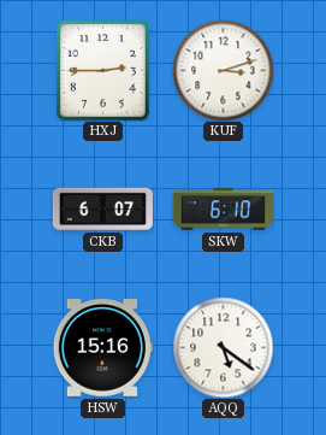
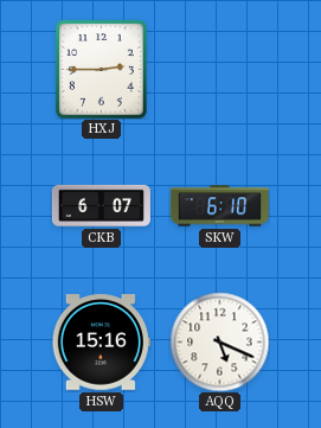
KUF: 3:12 -> none
AQQ: 5:21 -> 5:19
